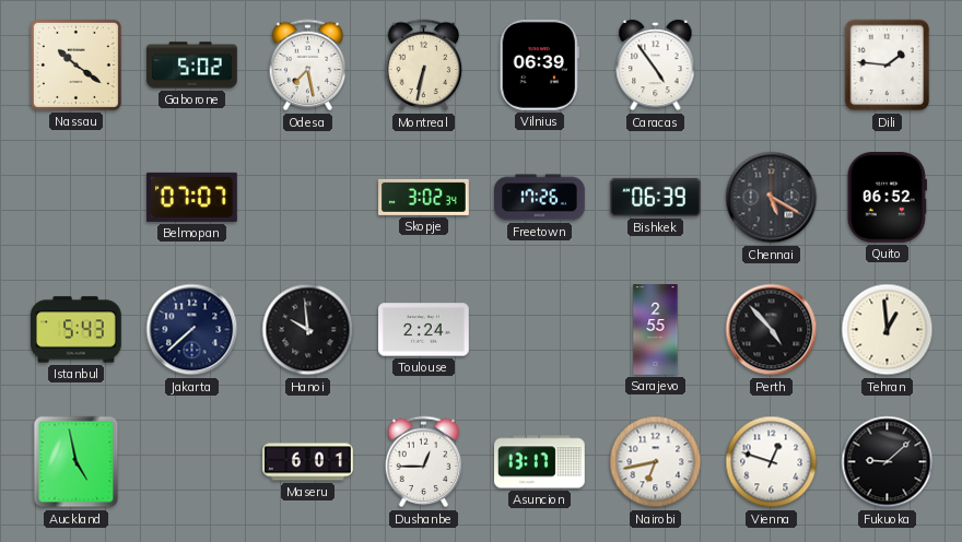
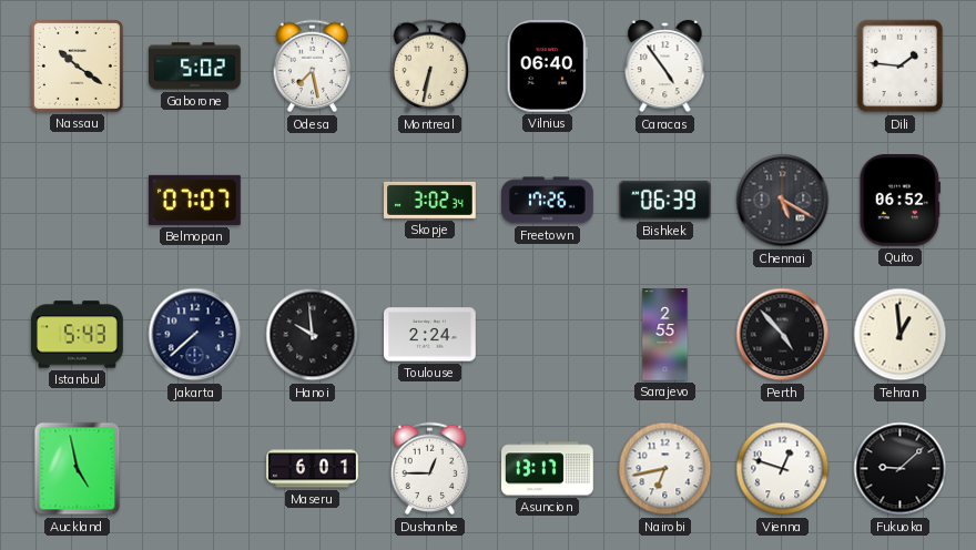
Vilnius: 06:39 -> 06:40
